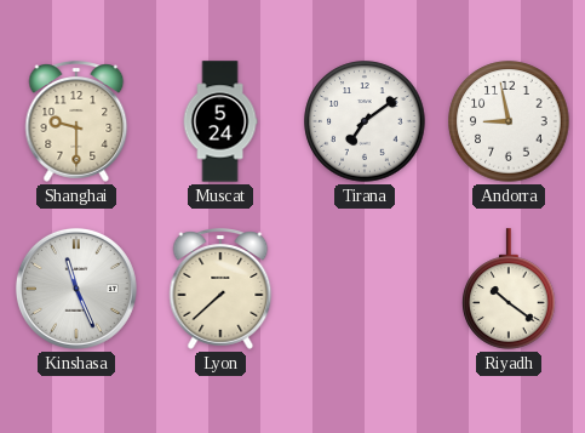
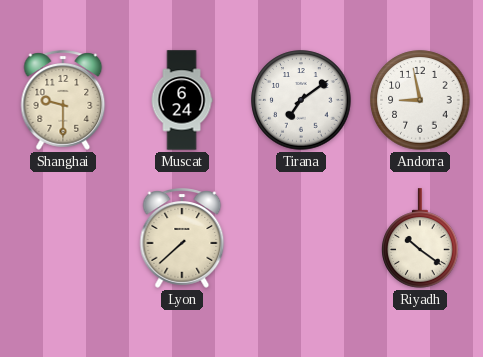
Muscat: 5:24 -> 6:24
Kinshasa: 11:26 -> none
